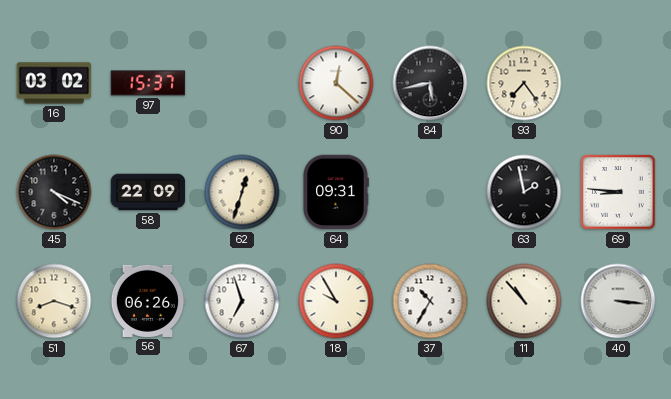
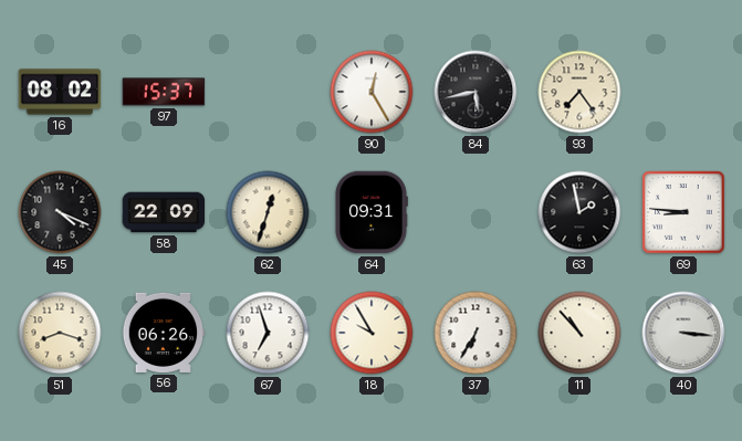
16: 03:02 -> 08:02
90: 12:22 -> 12:25
37: 10:35 -> 6:35
